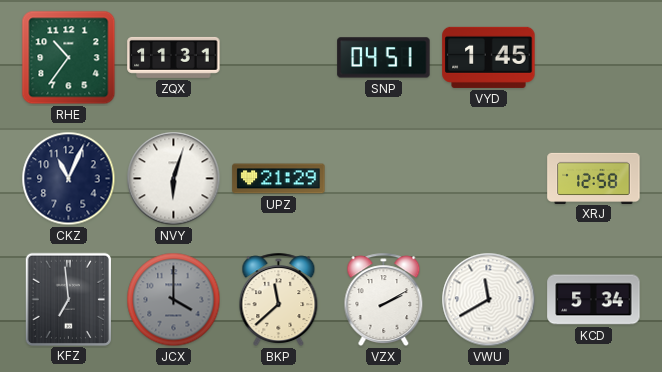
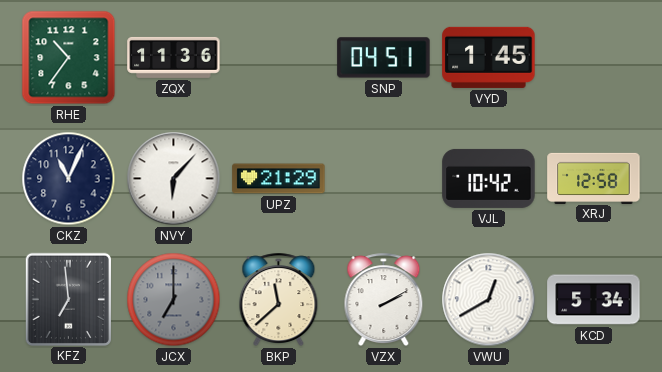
ZQX: 11:31 -> 11:36
NVY: 6:03 -> 6:07
VJL: none -> 10:42
JCX: 4:00 -> 7:00
VWU: 11:40 -> 12:40
